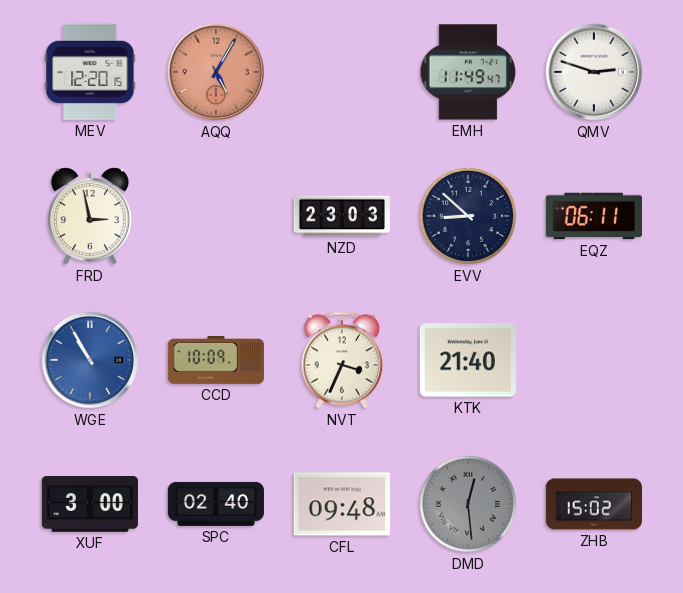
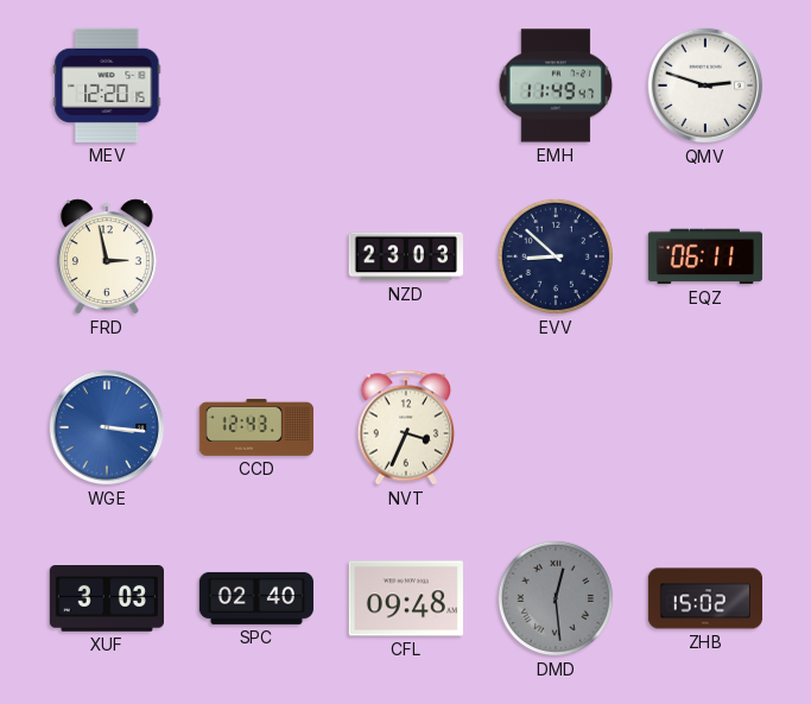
AQQ: 5:05 -> none
WGE: 10:55 -> 3:16
CCD: 10:09 -> 12:43
KTK: 21:40 -> none
XUF: 3:00 -> 3:03
